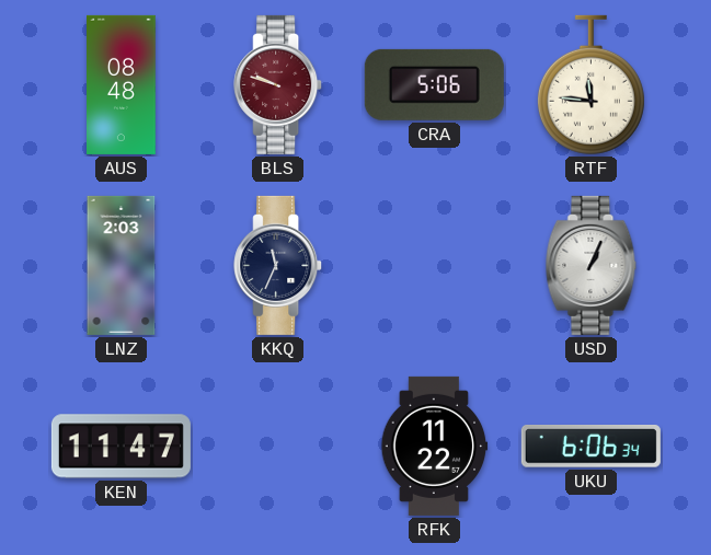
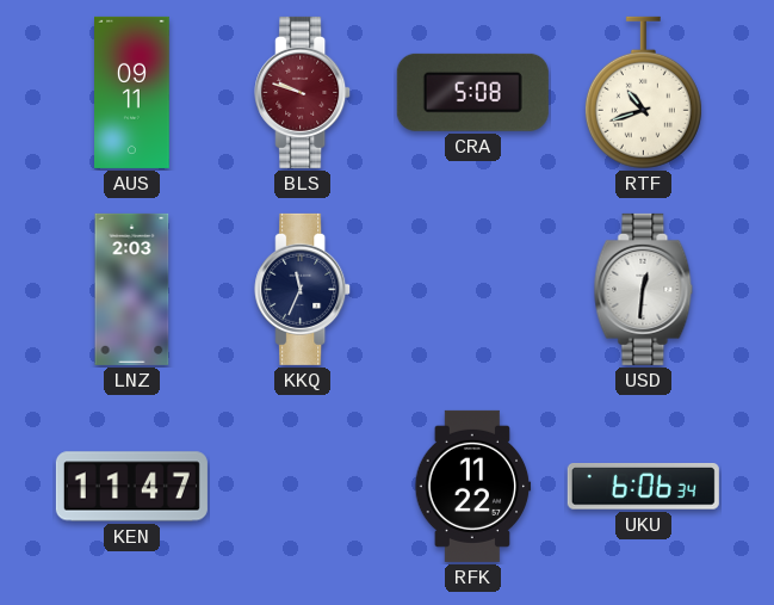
AUS: 08:48 -> 09:11
CRA: 5:06 -> 5:08
RTF: 11:46 -> 10:42
USD: 1:04 -> 12:31
